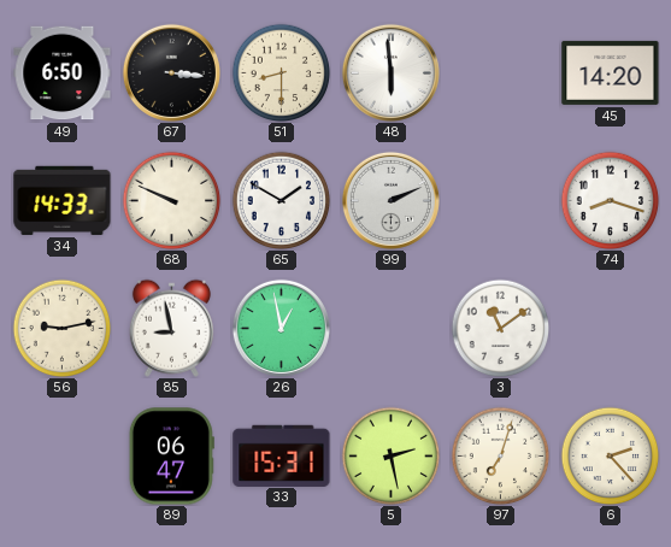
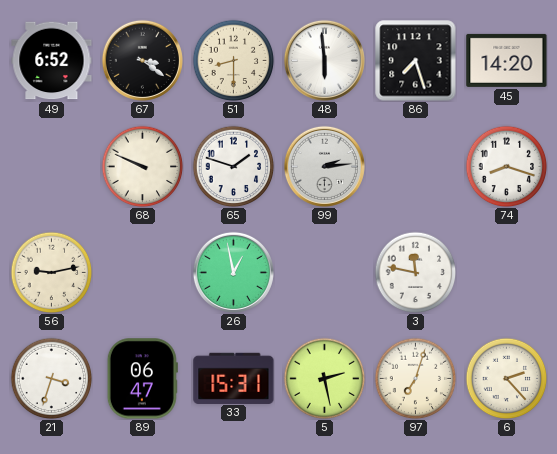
49: 6:50 -> 6:52
67: 3:16 -> 3:21
86: none -> 7:27
34: 14:33 -> none
65: 1:50 -> 1:48
99: 2:11 -> 2:14
85: 8:58 -> none
3: 11:09 -> 11:47
21: none -> 3:33
